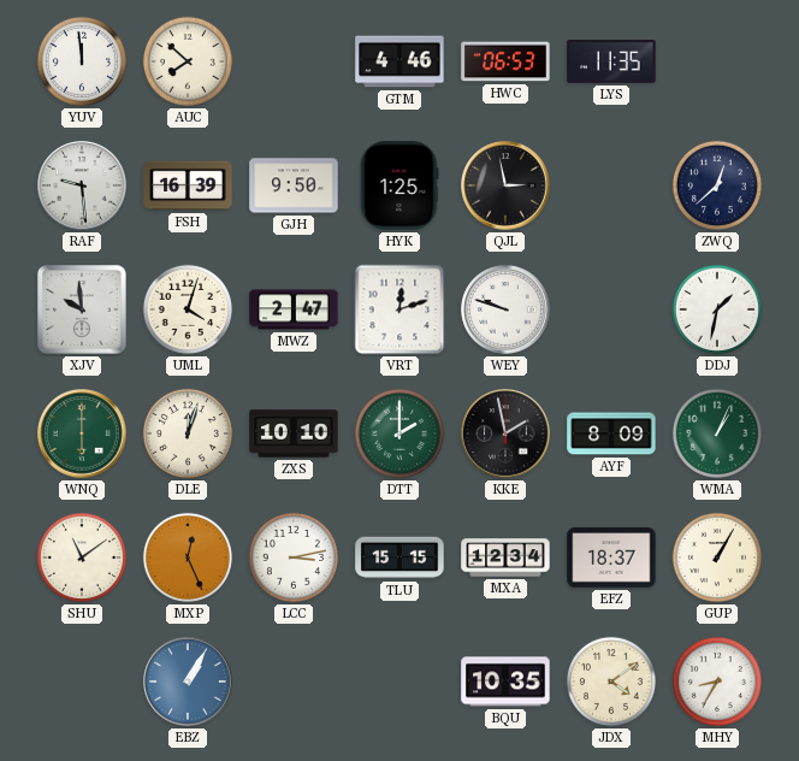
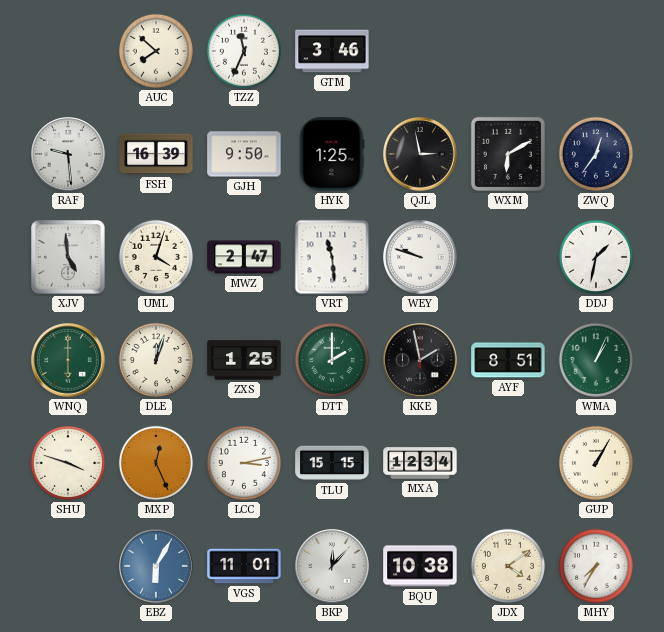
YUV: 11:59 -> none
TZZ: none -> 11:34
GTM: 4:46 -> 3:46
HWC: 06:53 -> none
LYS: 11:35 -> none
WXM: none -> 6:10
ZWQ: 12:38 -> 12:36
XJV: 9:59 -> 4:59
VRT: 12:12 -> 11:29
ZXS: 10:10 -> 1:25
AYF: 8:09 -> 8:51
SHU: 11:09 -> 3:48
EFZ: 18:37 -> none
EBZ: 1:05 -> 6:05
VGS: none -> 11:01
BKP: none -> 12:07
BQU: 10:35 -> 10:38
MHY: 8:35 -> 7:35
